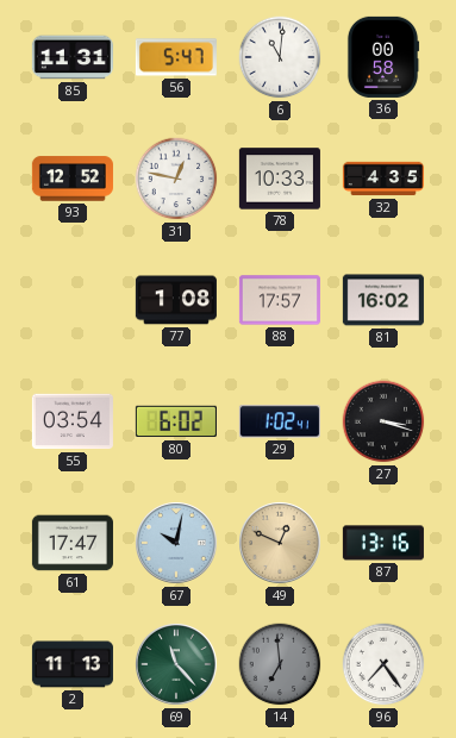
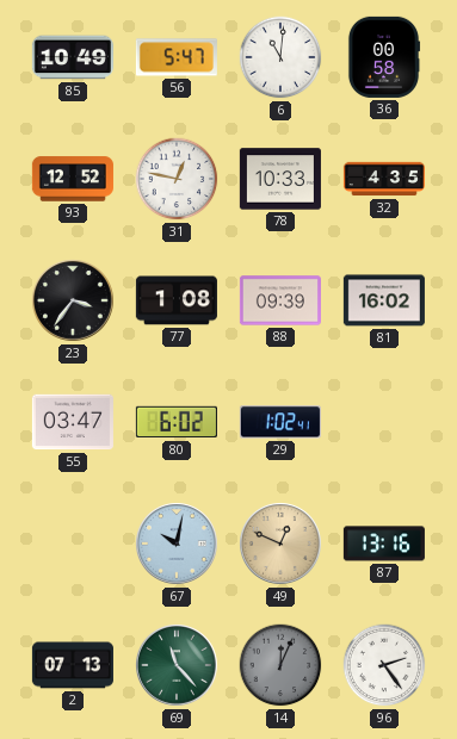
85: 11:31 -> 10:49
23: none -> 3:36
88: 17:57 -> 09:39
55: 03:54 -> 03:47
27: 3:18 -> none
61: 17:47 -> none
2: 11:13 -> 07:13
14: 6:59 -> 12:04
96: 7:24 -> 2:24
